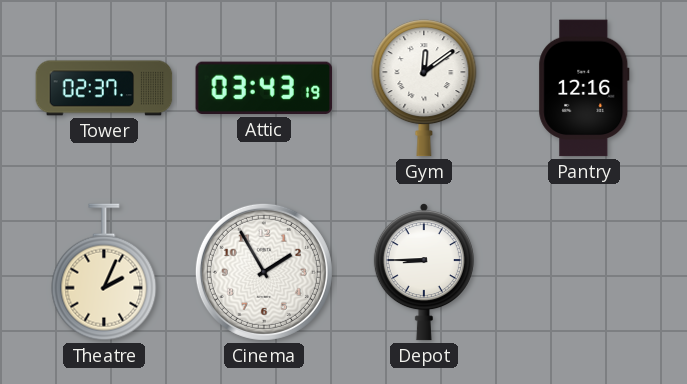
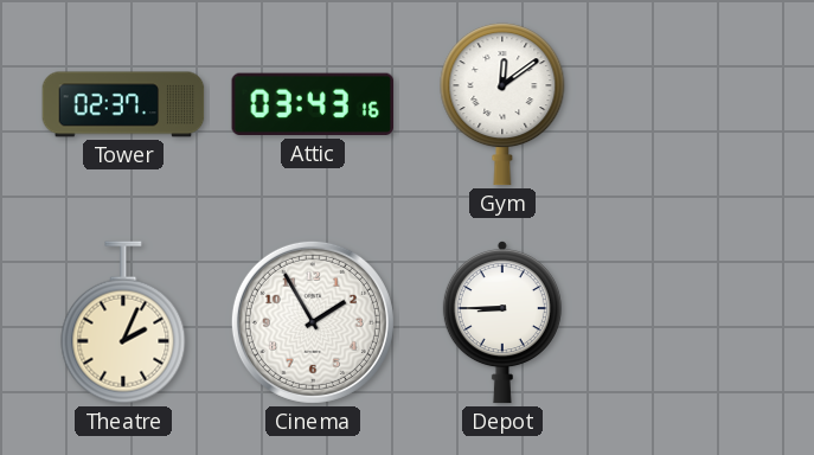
Attic: 03:43:19 -> 03:43:16
Pantry: 12:16 -> none
